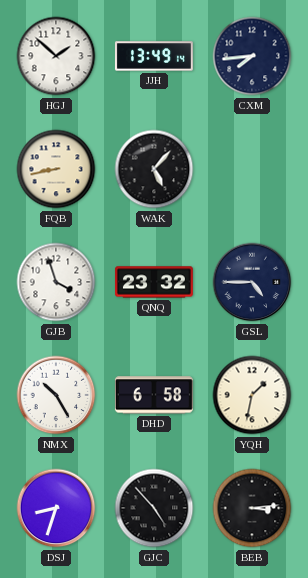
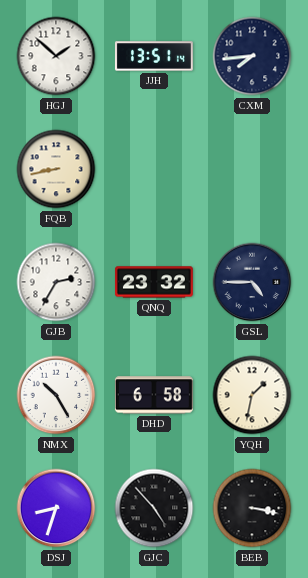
JJH: 13:49 -> 13:51
WAK: 5:07 -> none
GJB: 3:57 -> 2:35
BEB: 3:14 -> 3:17
